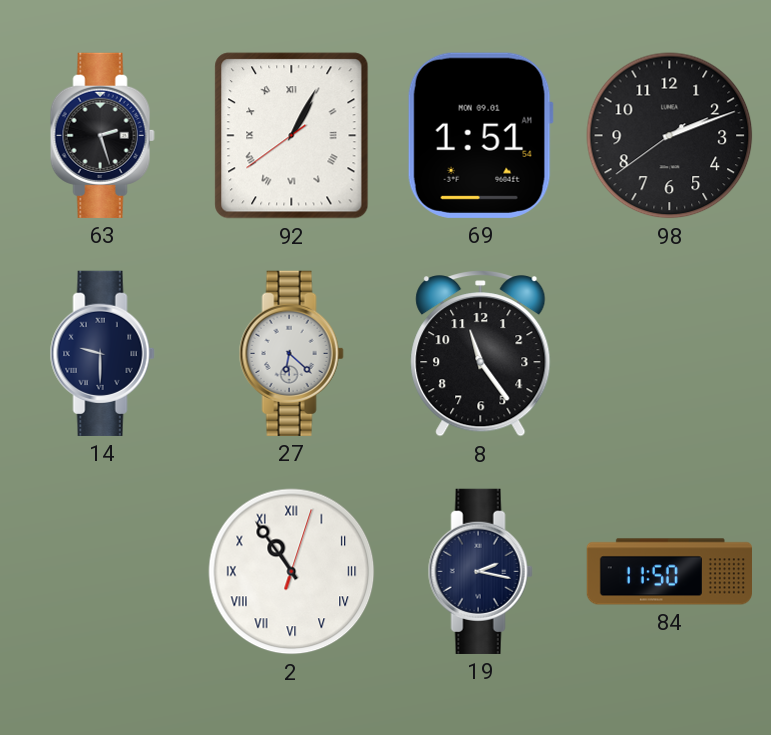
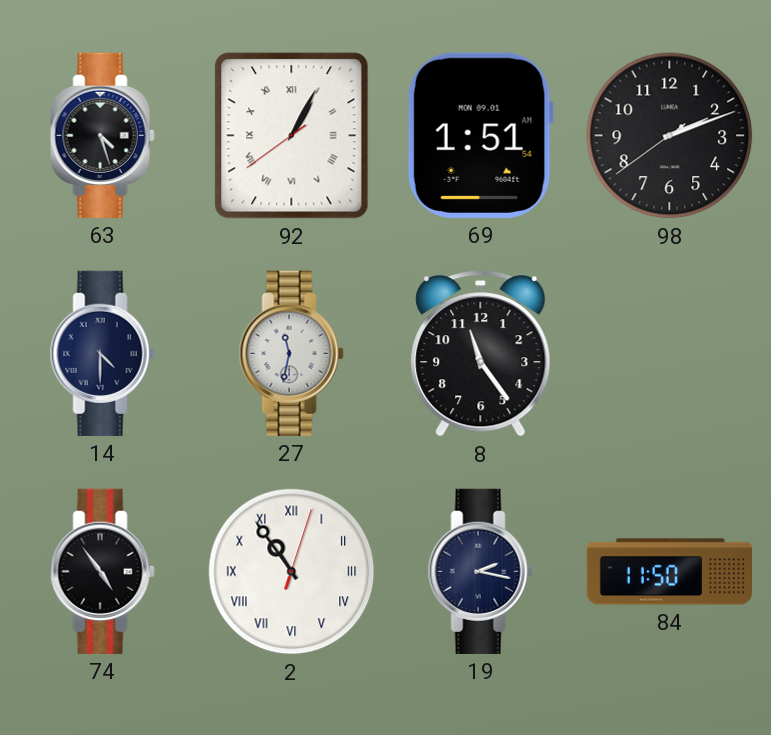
63: 2:27 -> 4:27
14: 9:30 -> 4:30
27: 6:22 -> 11:32
74: none -> 4:54
